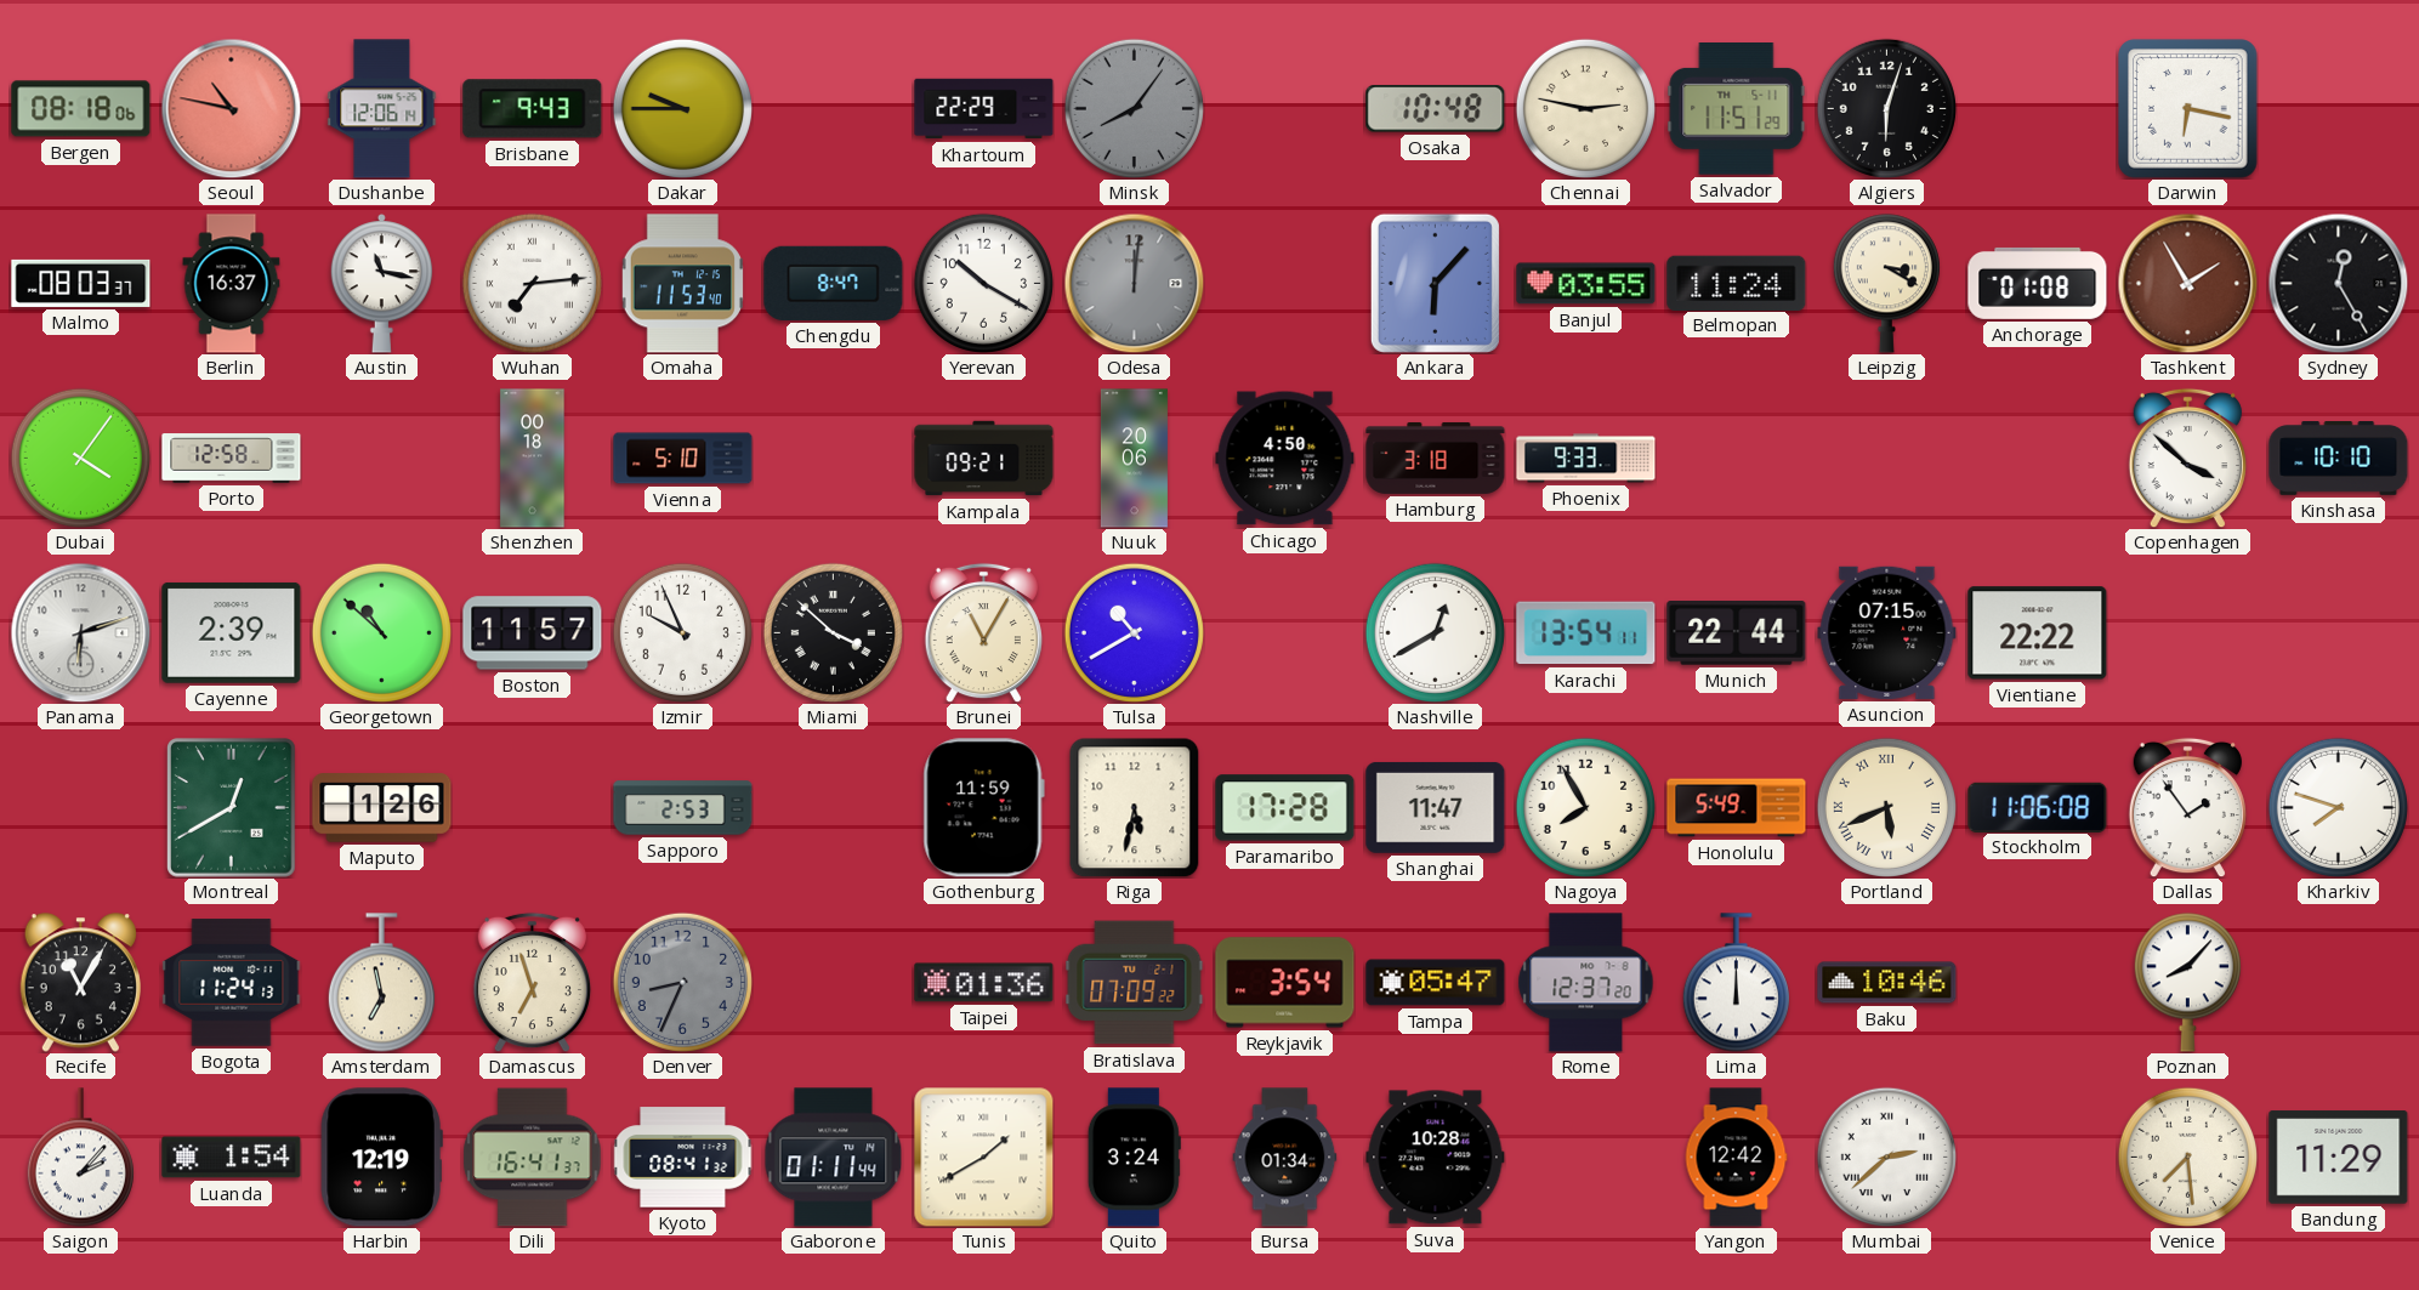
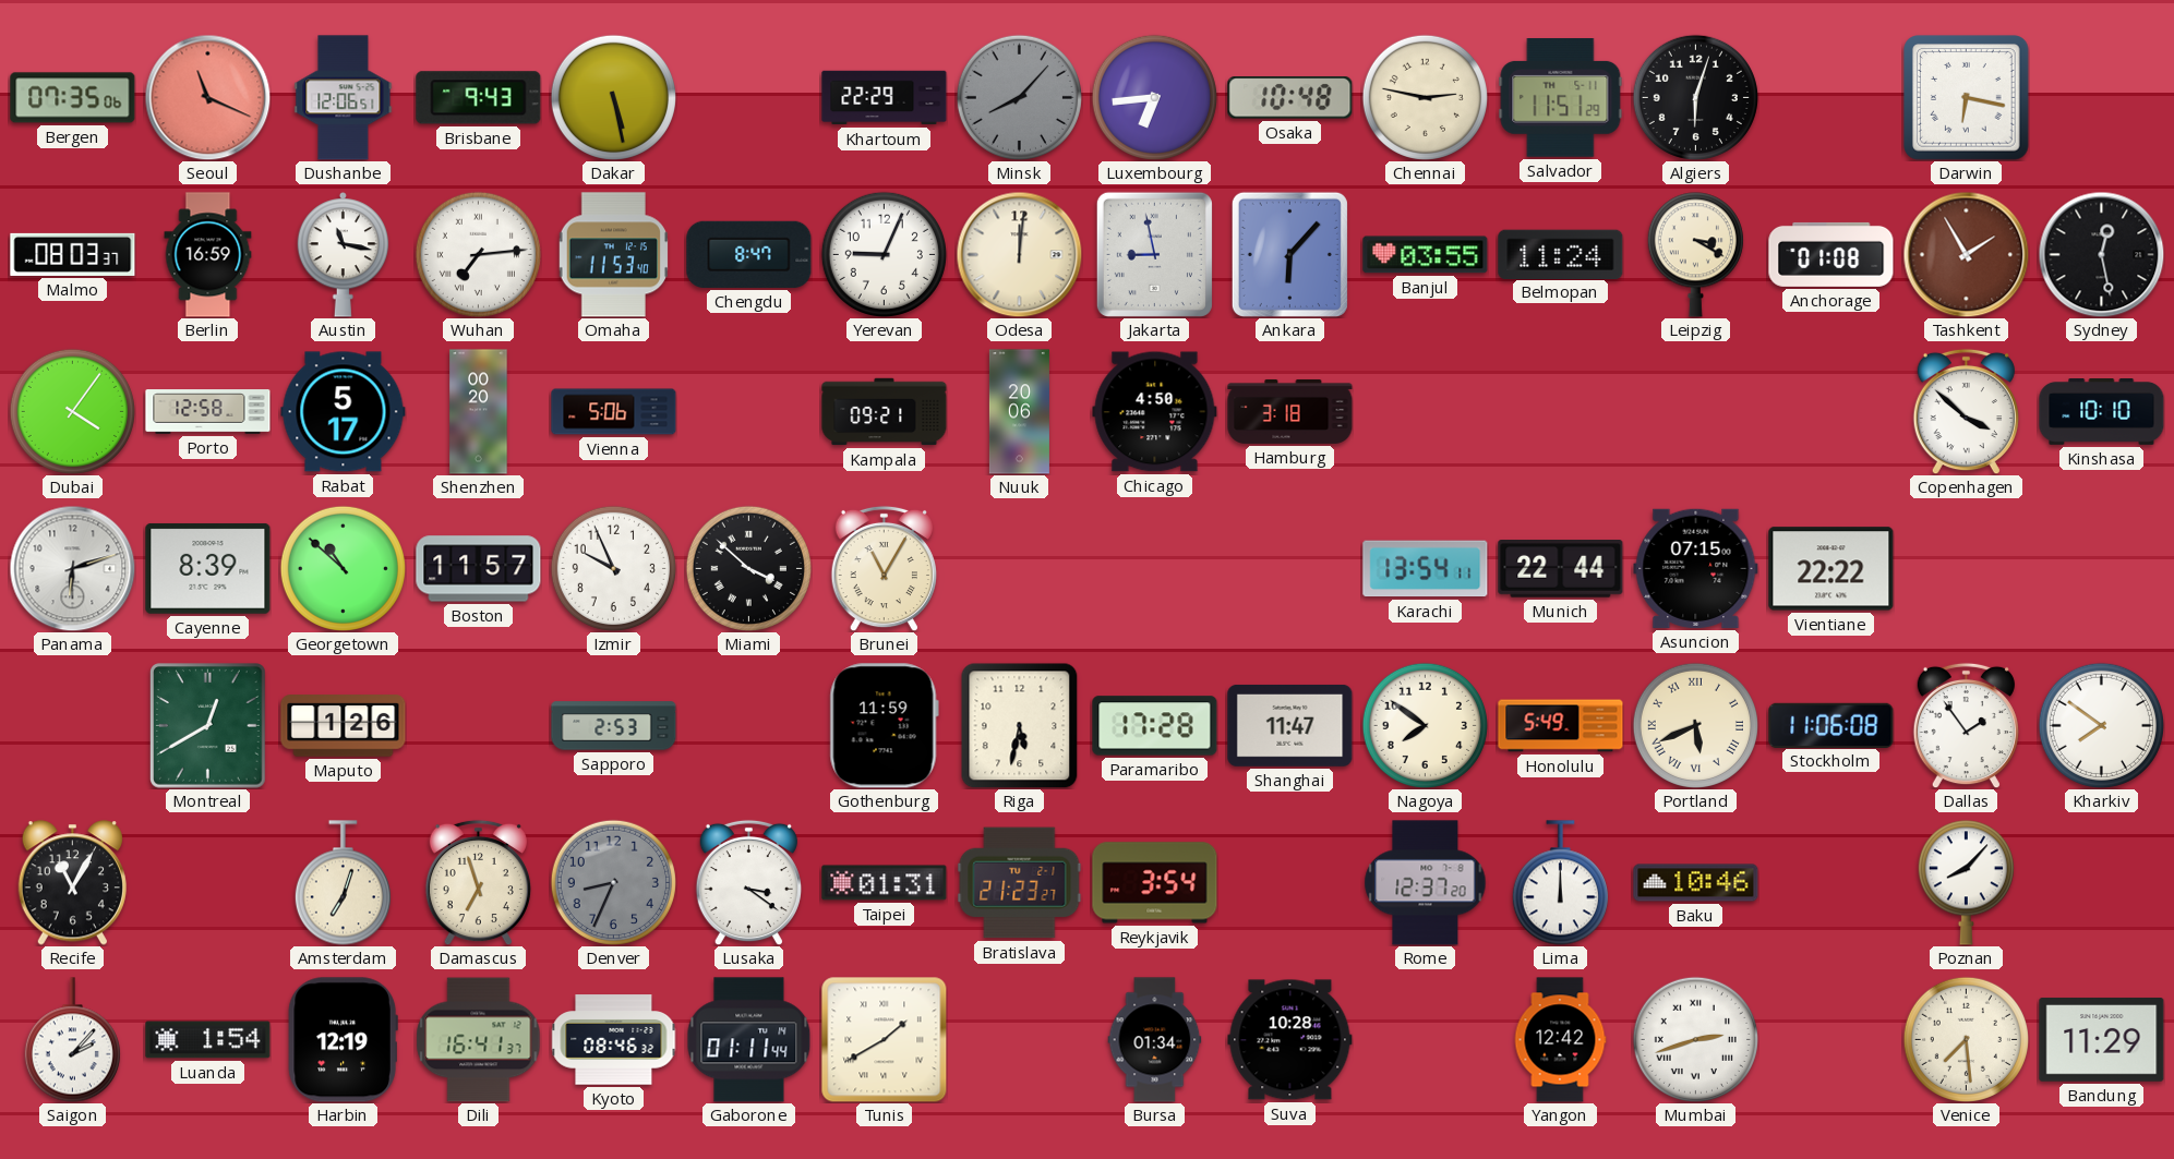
Bergen: 08:18 -> 07:35
Seoul: 10:47 -> 11:19
Dushanbe: 12:06:14 -> 12:06:51
Dakar: 9:45 -> 5:28
Minsk: 8:06 -> 8:07
Luxembourg: none -> 6:44
Berlin: 16:37 -> 16:59
Yerevan: 10:20 -> 9:04
Odesa dial: grey -> cream
Jakarta: none -> 8:58
Sydney: 12:25 -> 12:28
Rabat: none -> 5:17
Shenzhen: 00:18 -> 00:20
Vienna: 5:10 -> 5:06
Phoenix: 9:33 -> none
Cayenne: 2:39 -> 8:39
Tulsa: 10:40 -> none
Nashville: 12:40 -> none
Nagoya: 7:55 -> 7:51
Kharkiv: 7:48 -> 7:51
Bogota: 11:24 -> none
Amsterdam: 6:58 -> 7:03
Lusaka: none -> 3:21
Taipei: 01:36 -> 01:31
Bratislava: 07:09 -> 21:23
Tampa: 05:47 -> none
Kyoto: 08:41 -> 08:46
Quito: 3:24 -> none
Mumbai: 2:38 -> 2:42
